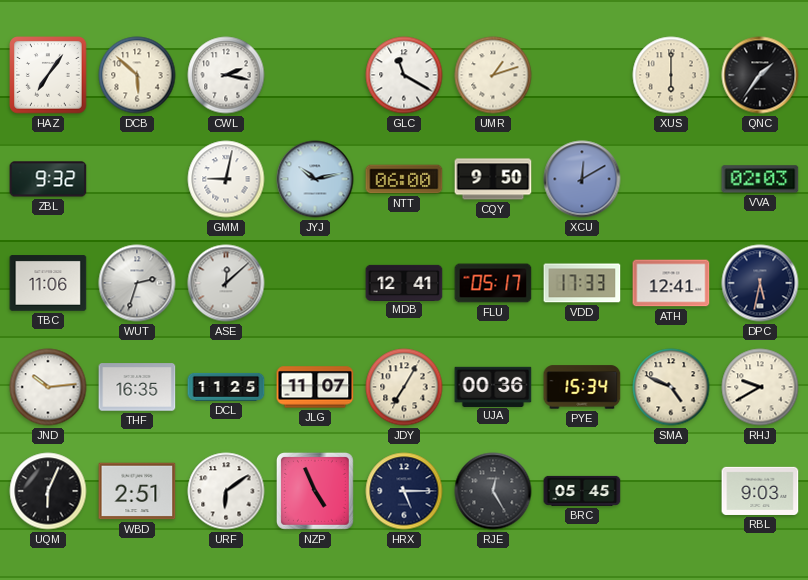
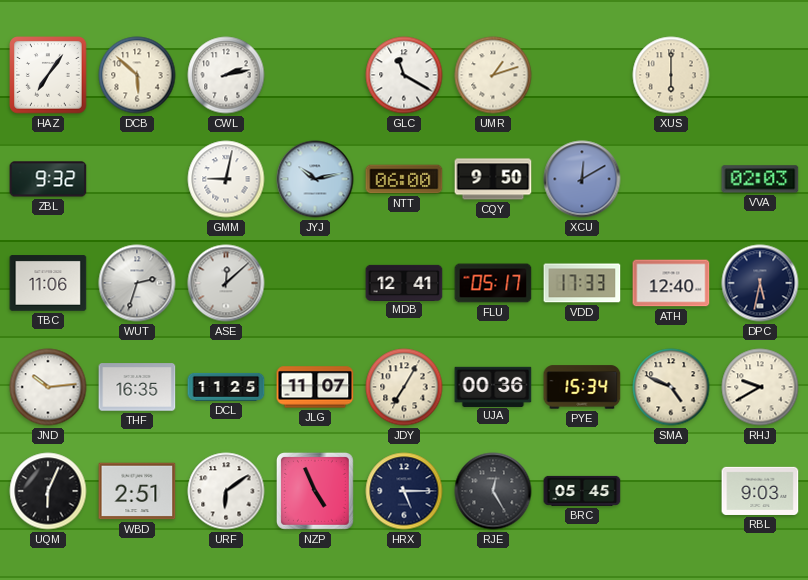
CWL: 2:17 -> 2:13
QNC: 1:36 -> none
ATH: 12:41 -> 12:40
